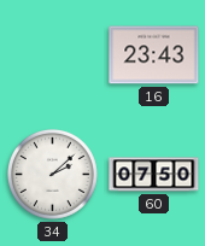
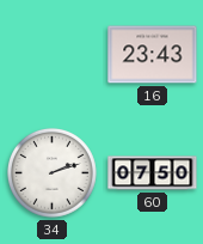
34: 2:08 -> 2:12
